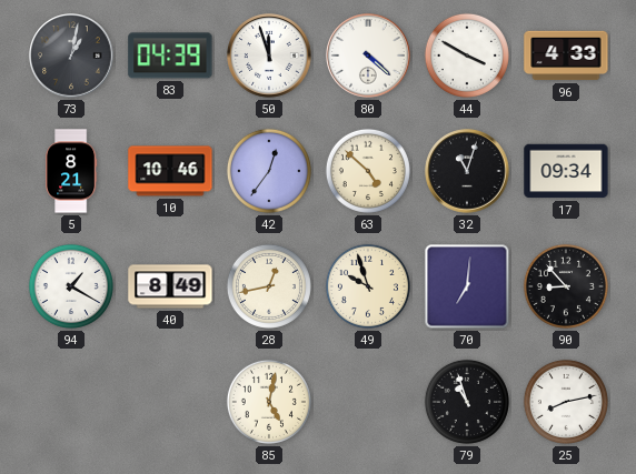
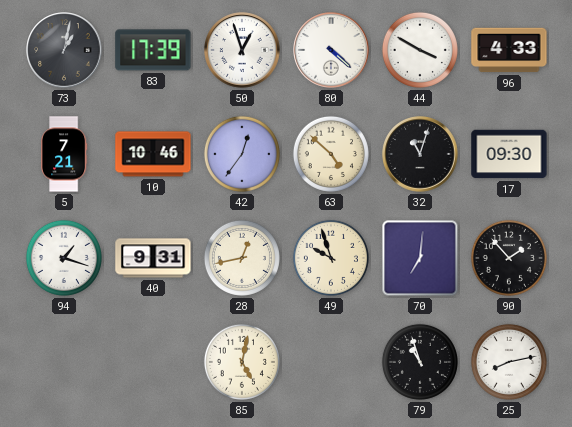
83: 04:39 -> 17:39
50: 11:57 -> 12:57
5: 8:21 -> 7:21
17: 09:34 -> 09:30
94: 1:20 -> 1:18
40: 8:49 -> 9:31
90: 8:53 -> 1:53
